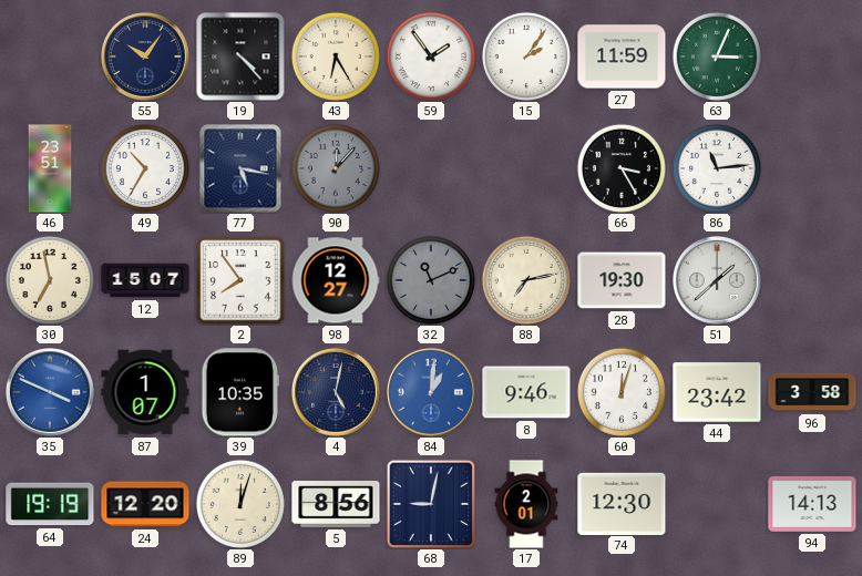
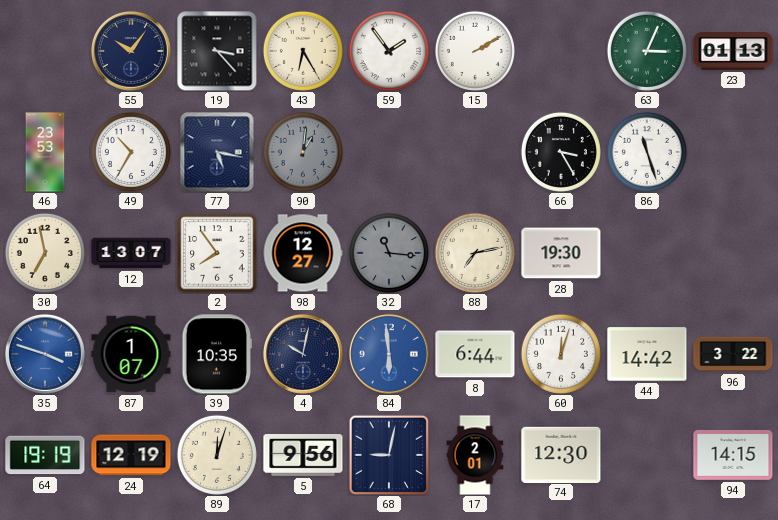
19: 4:23 -> 3:23
15: 2:06 -> 2:10
27: 11:59 -> none
23: none -> 01:13
46: 23:51 -> 23:53
90: 12:07 -> 1:01
86: 11:14 -> 11:27
12: 15:07 -> 13:07
32: 11:11 -> 11:16
51: 1:38 -> none
35: 3:49 -> 3:48
4: 5:02 -> 10:02
84: 1:01 -> 5:59
8: 9:46 -> 6:44
44: 23:42 -> 14:42
96: 3:58 -> 3:22
24: 12:20 -> 12:19
5: 8:56 -> 9:56
94: 14:13 -> 14:15
